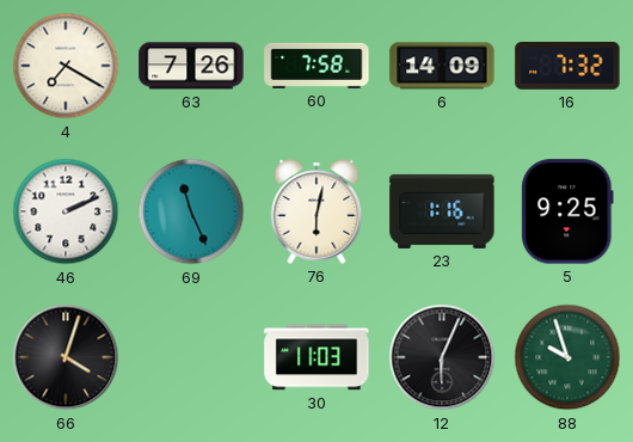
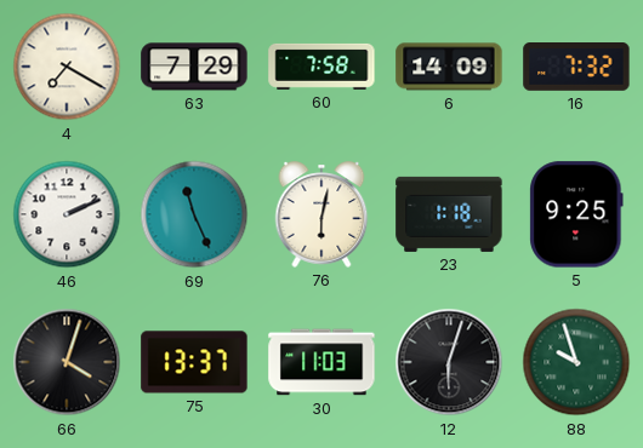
63: 7:26 -> 7:29
23: 1:16 -> 1:18
75: none -> 13:37
12: 6:04 -> 6:03
